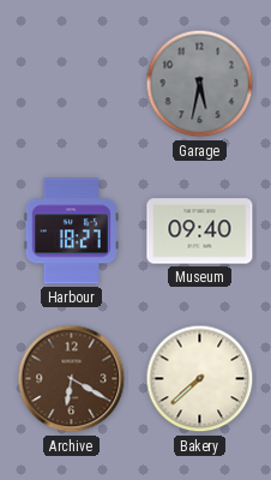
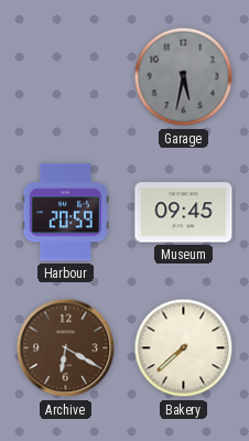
Harbour: 18:27 -> 20:59
Museum: 09:40 -> 09:45
